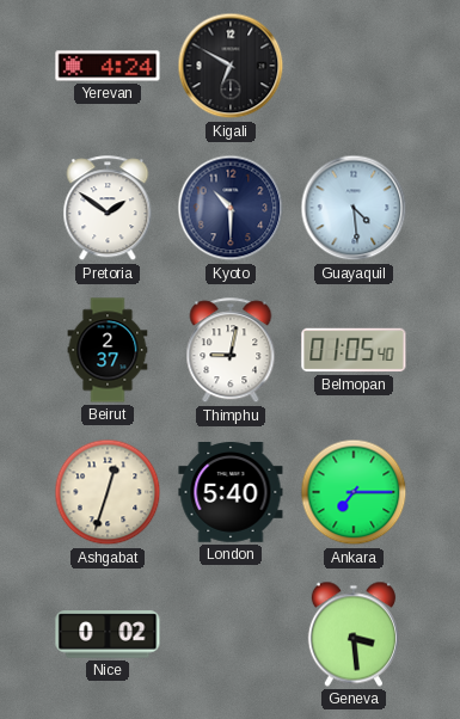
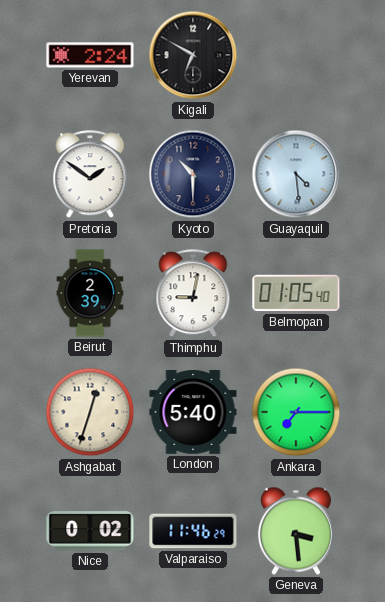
Yerevan: 4:24 -> 2:24
Beirut: 2:37 -> 2:39
Valparaiso: none -> 11:46
